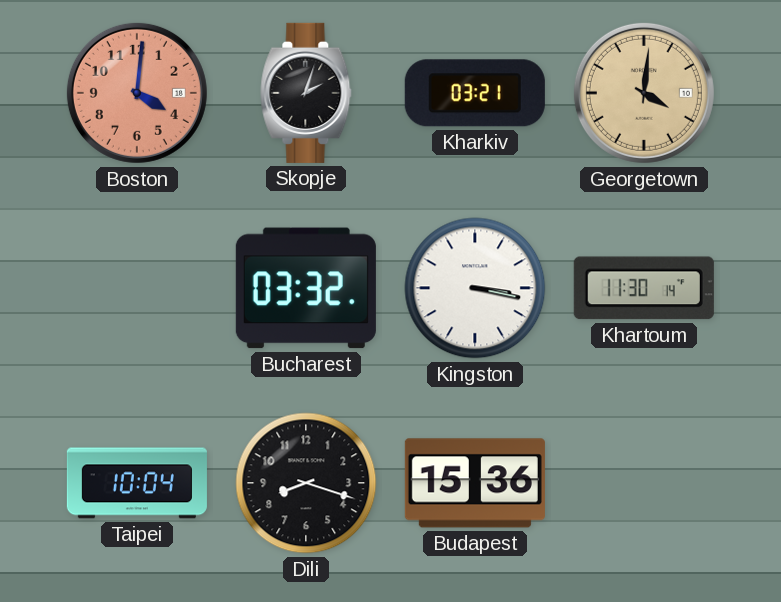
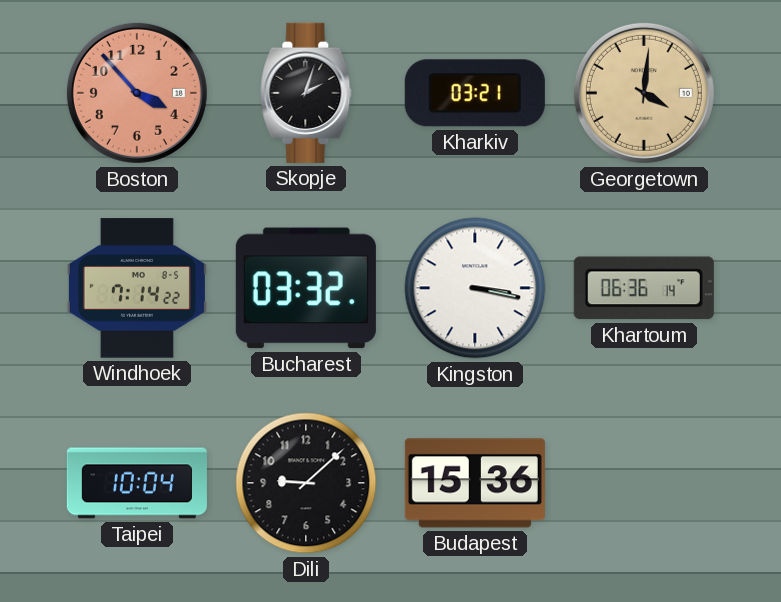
Boston: 4:01 -> 3:53
Windhoek: none -> 7:14
Khartoum: 11:30 -> 06:36
Dili: 8:18 -> 9:08
